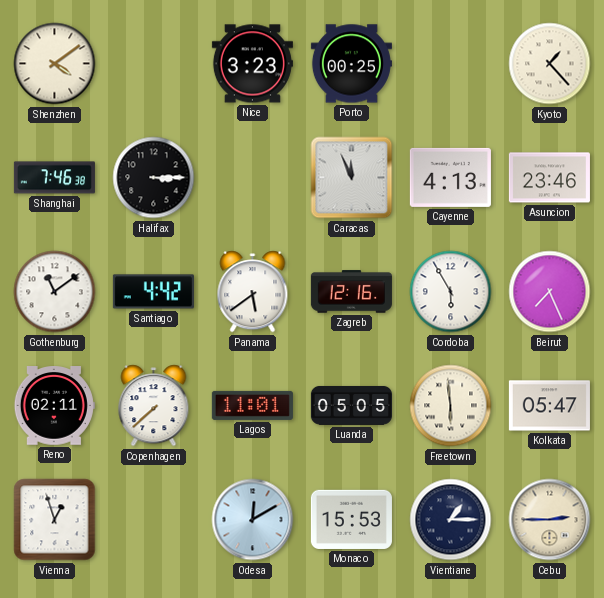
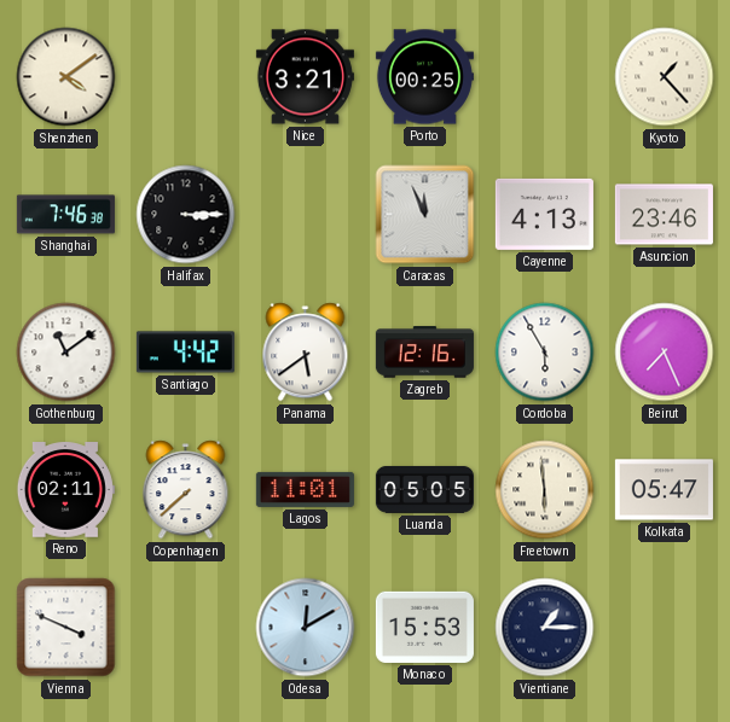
Nice: 3:23 -> 3:21
Vienna: 12:57 -> 3:49
Cebu: 2:45 -> none
